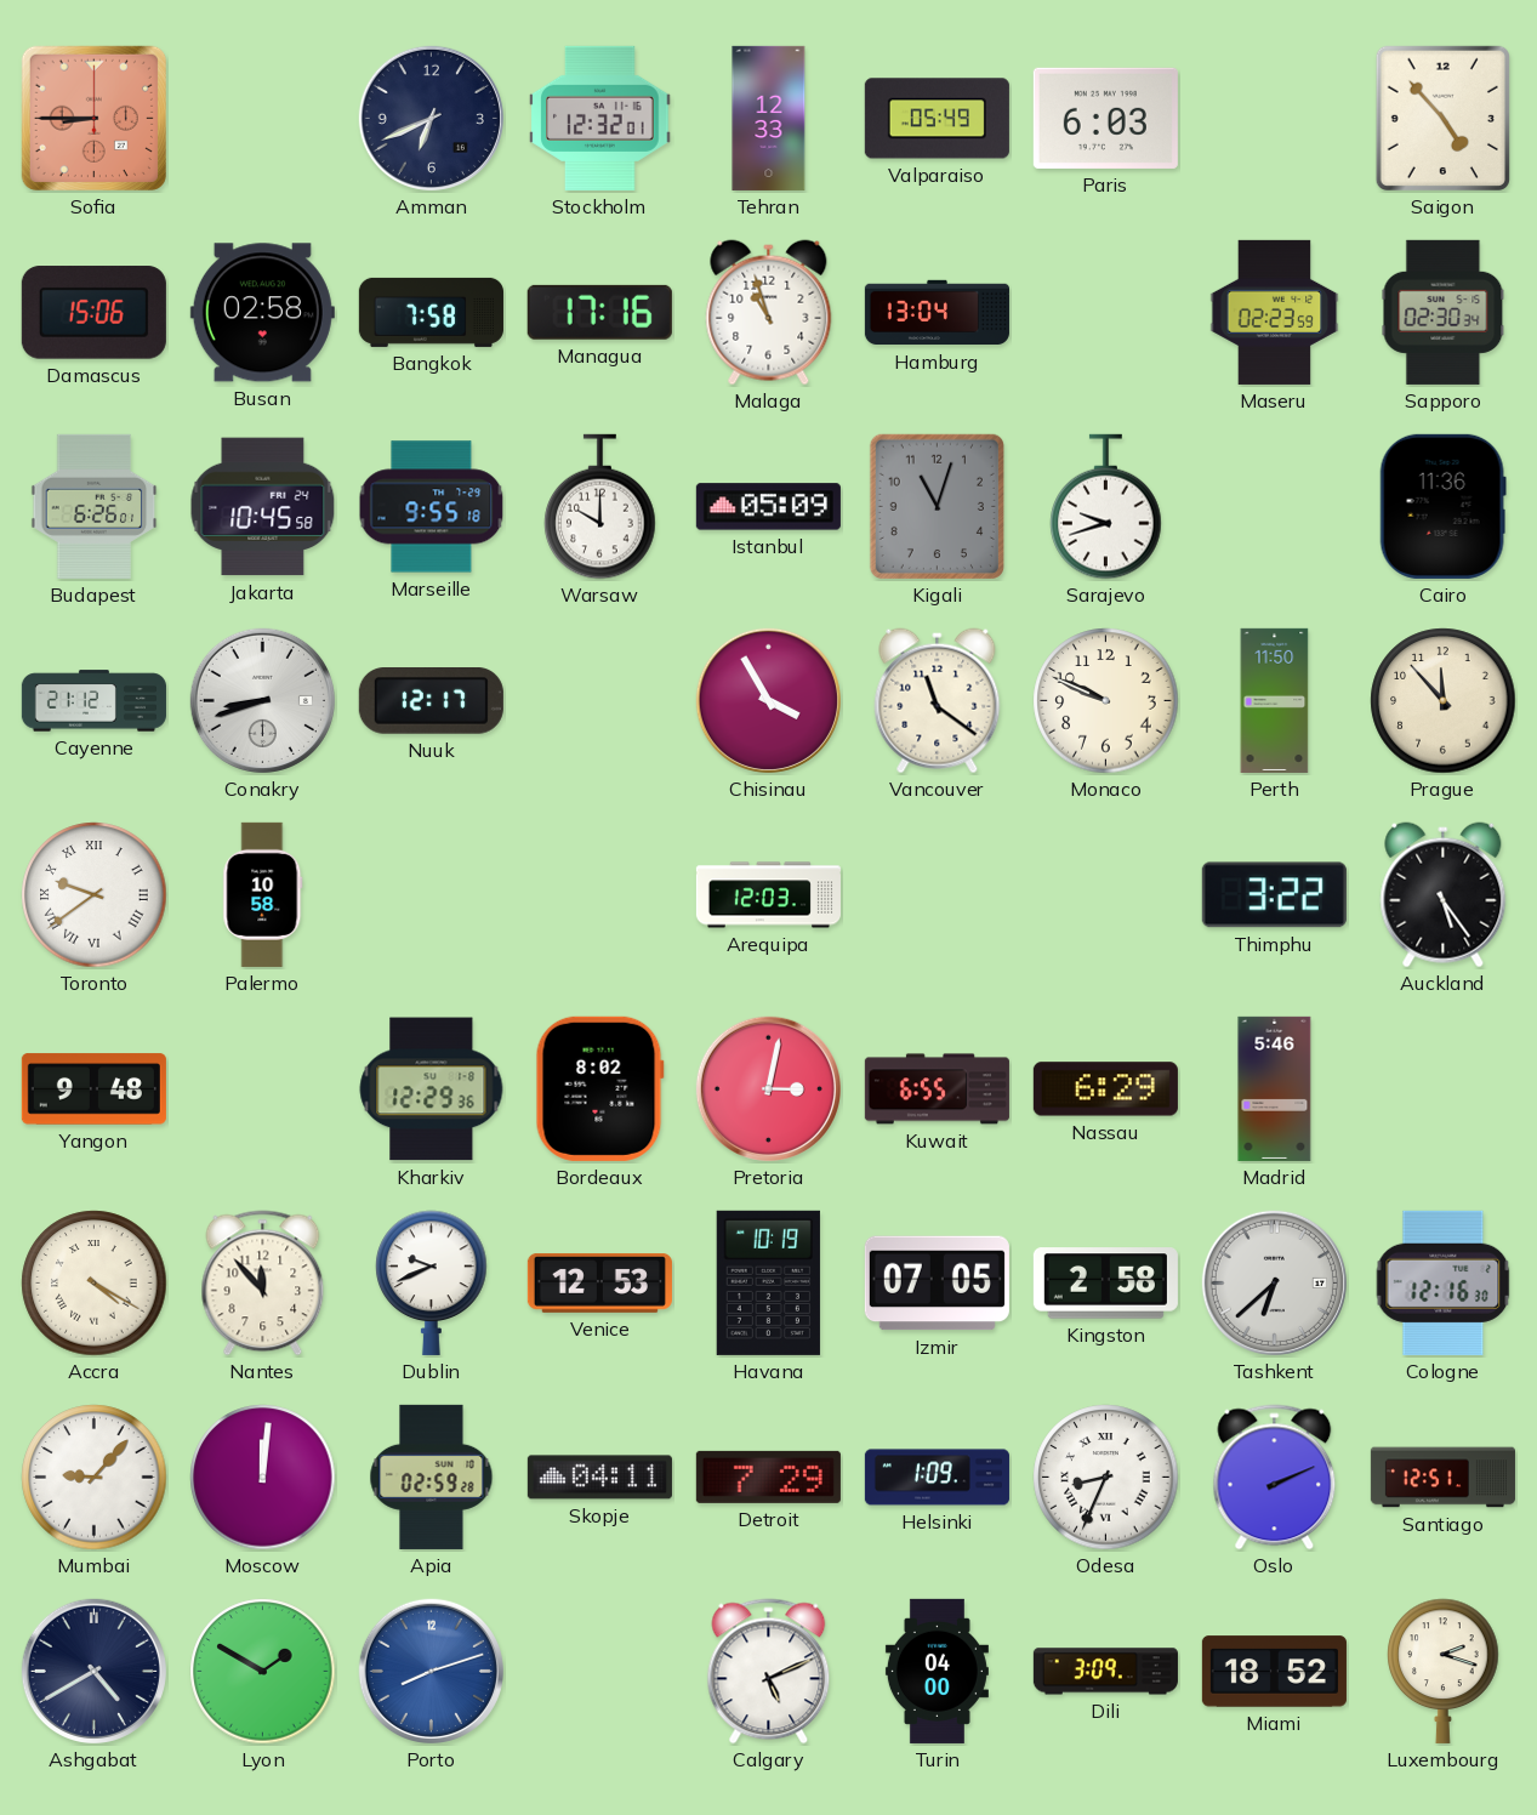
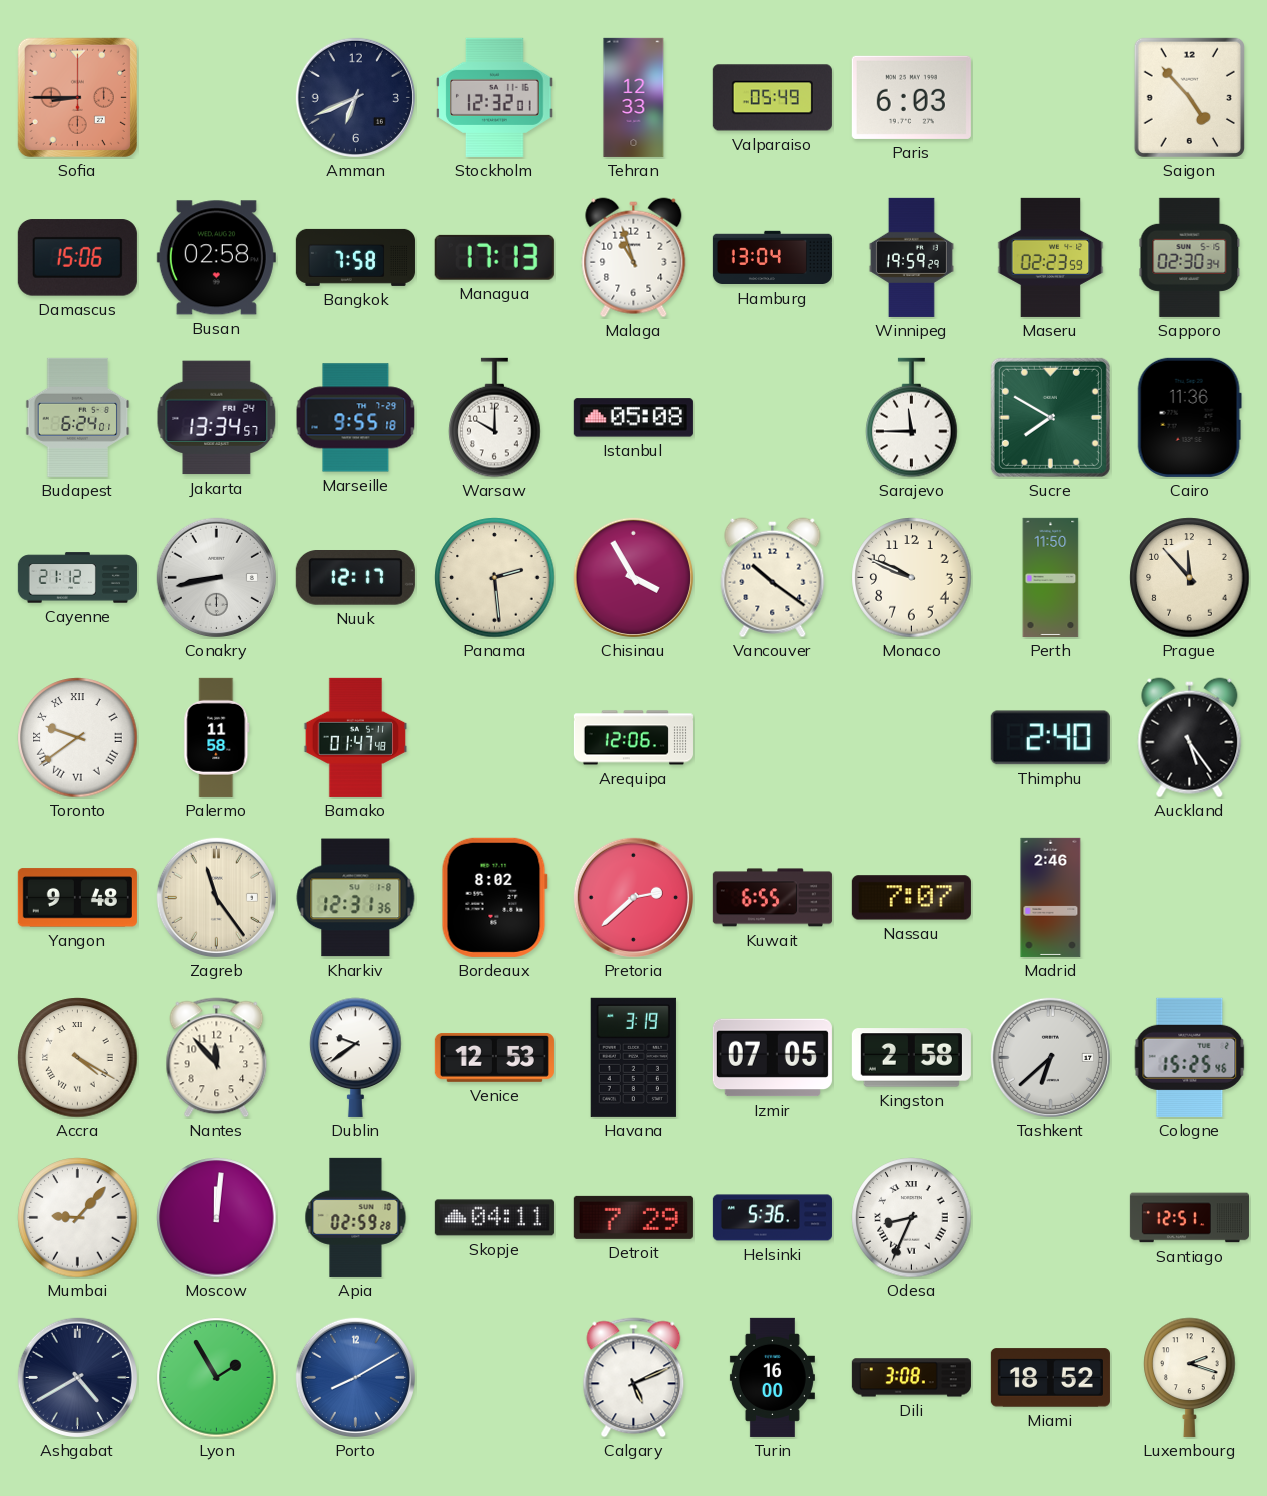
Managua: 17:16 -> 17:13
Winnipeg: none -> 19:59
Budapest: 6:26 -> 6:24
Jakarta: 10:45 -> 13:34
Istanbul: 05:09 -> 05:08
Kigali: 11:03 -> none
Sarajevo: 9:42 -> 11:45
Sucre: none -> 7:50
Conakry: 8:42 -> 8:43
Panama: none -> 2:29
Vancouver: 11:21 -> 10:21
Palermo: 10:58 -> 11:58
Bamako: none -> 01:47
Arequipa: 12:03 -> 12:06
Thimphu: 3:22 -> 2:40
Zagreb: none -> 11:24
Kharkiv: 12:29 -> 12:31
Pretoria: 3:02 -> 2:38
Nassau: 6:29 -> 7:07
Madrid: 5:46 -> 2:46
Dublin: 9:41 -> 9:39
Havana: 10:19 -> 3:19
Cologne: 12:16 -> 15:25
Helsinki: 1:09 -> 5:36
Oslo: 2:11 -> none
Lyon: 1:50 -> 1:55
Porto: 8:12 -> 8:10
Turin: 04:00 -> 16:00
Dili: 3:09 -> 3:08
